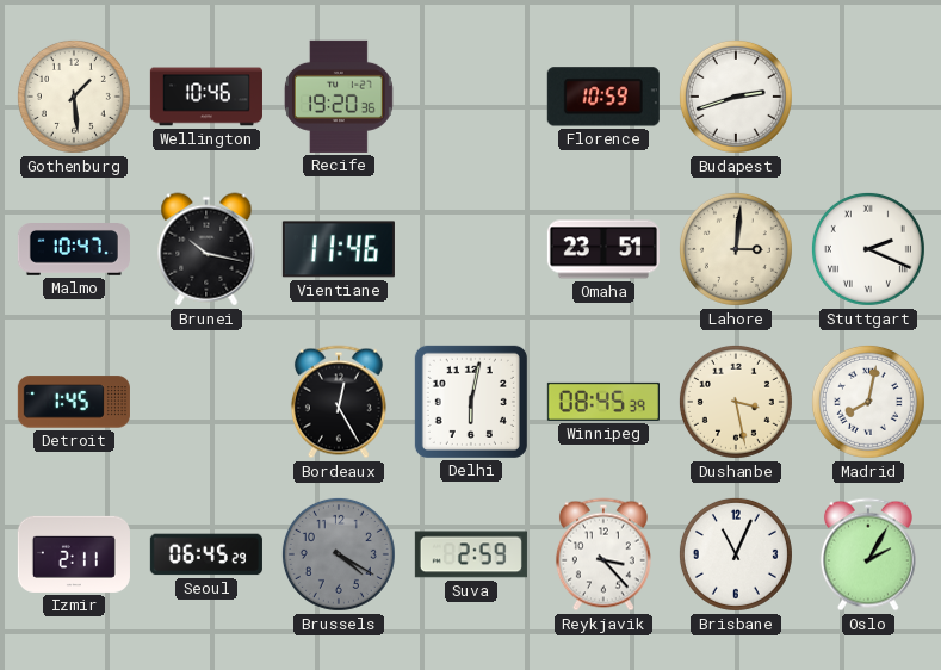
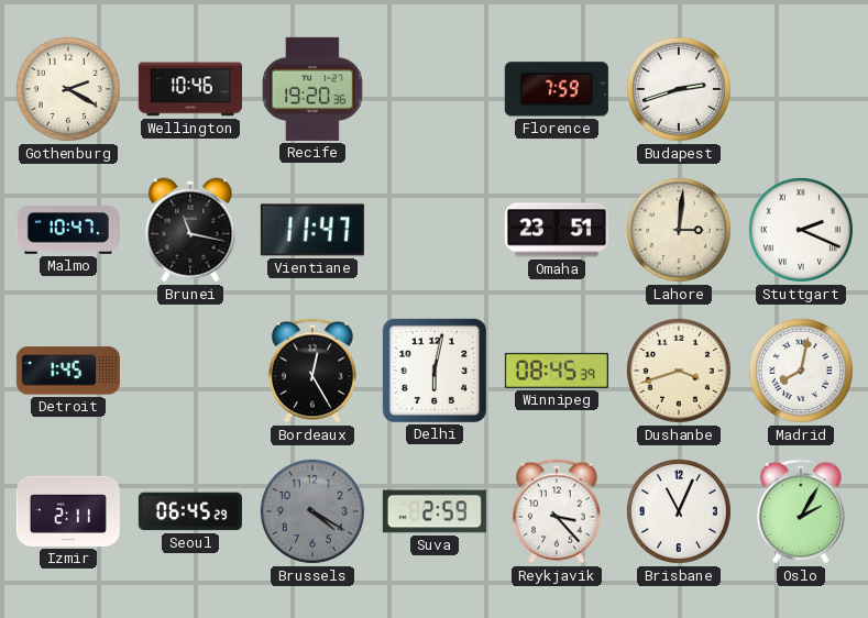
Gothenburg: 1:29 -> 2:20
Florence: 10:59 -> 7:59
Brunei: 10:17 -> 11:17
Vientiane: 11:46 -> 11:47
Dushanbe: 3:28 -> 3:42
